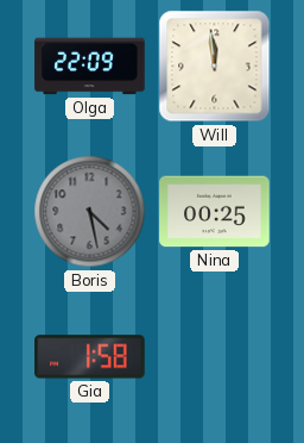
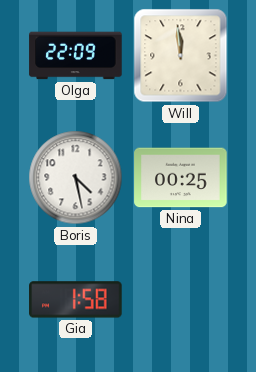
Boris dial: grey -> white
